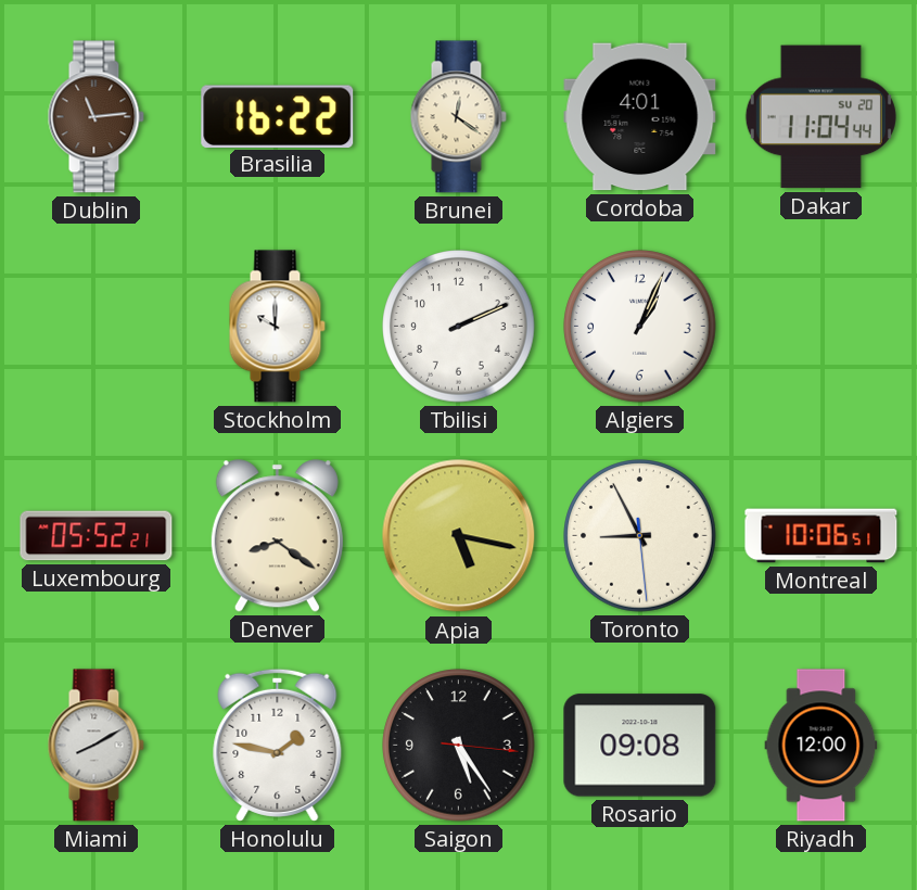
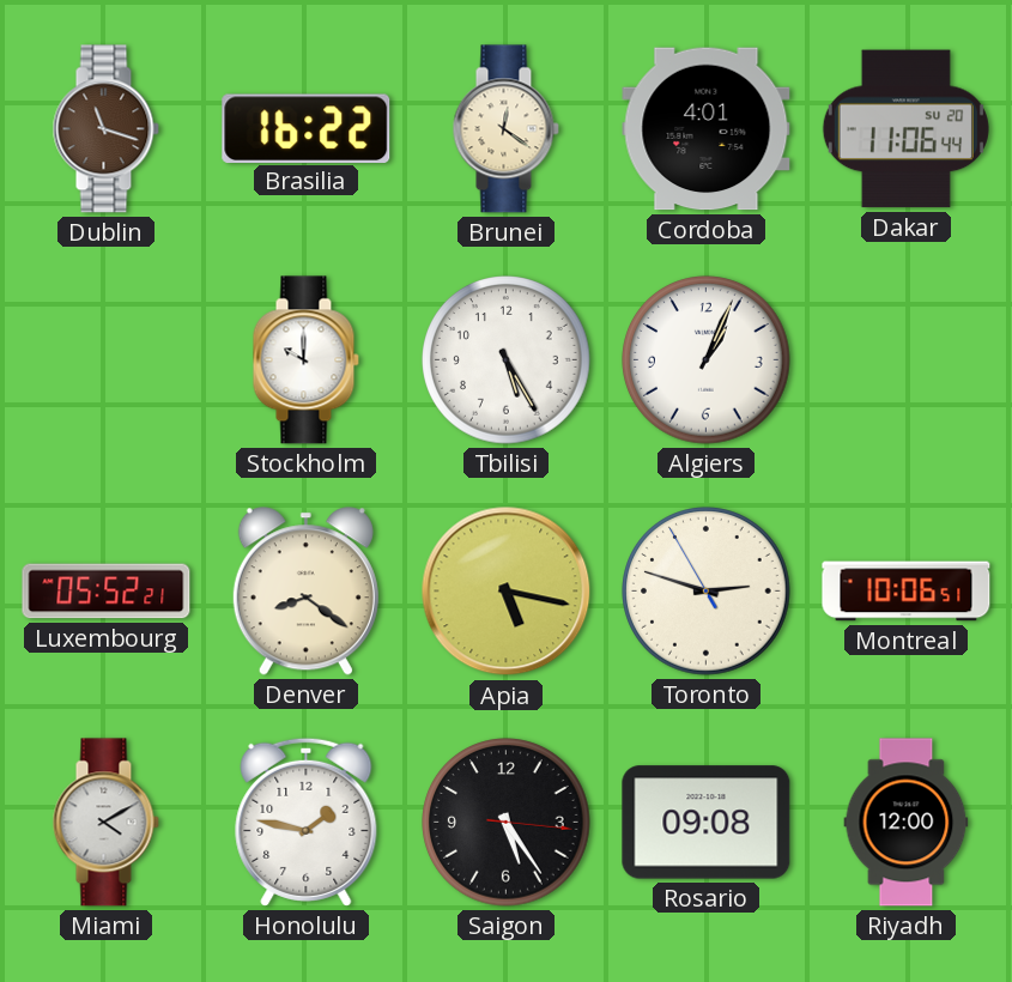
Dublin: 11:14 -> 11:18
Dakar: 11:04 -> 11:06
Tbilisi: 2:11 -> 5:25
Toronto: 8:55 -> 2:47
Miami: 8:10 -> 4:10
